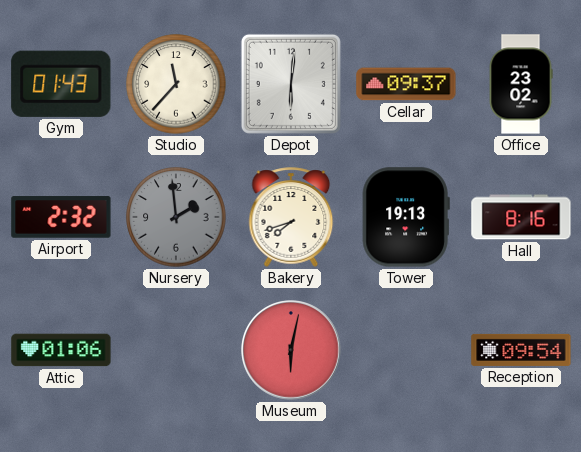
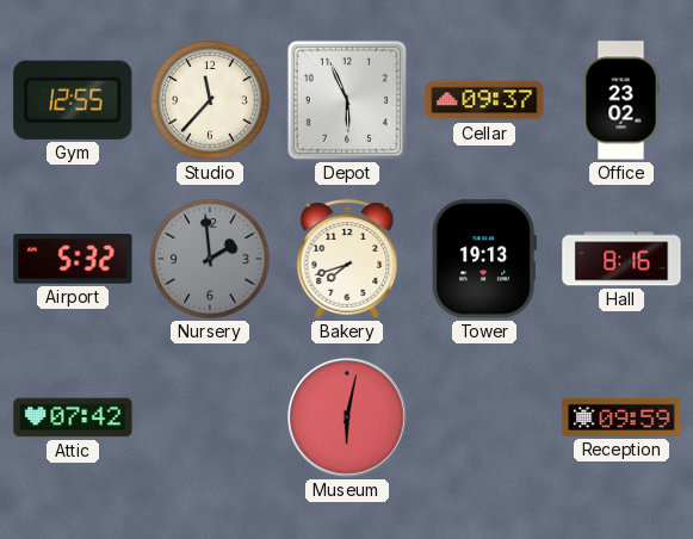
Gym: 01:43 -> 12:55
Depot: 6:01 -> 5:56
Airport: 2:32 -> 5:32
Attic: 01:06 -> 07:42
Reception: 09:54 -> 09:59
